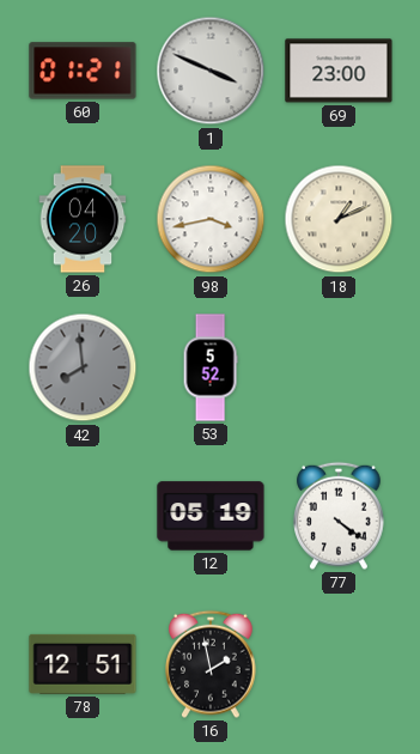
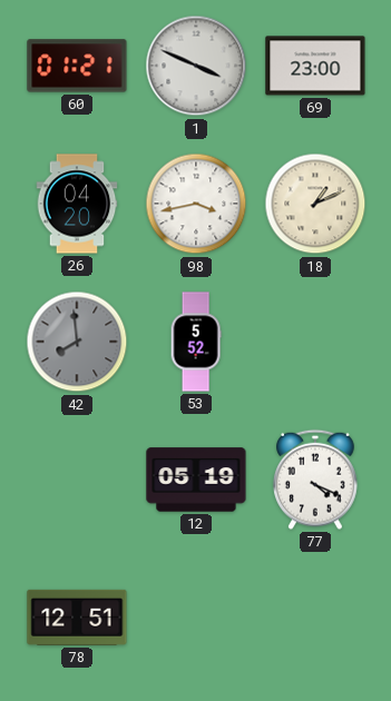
77: 4:21 -> 4:19
16: 1:58 -> none
